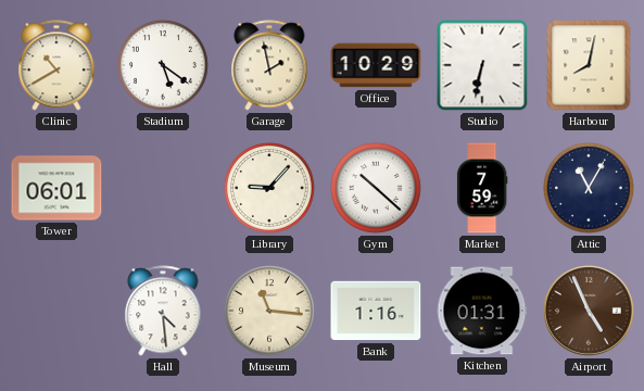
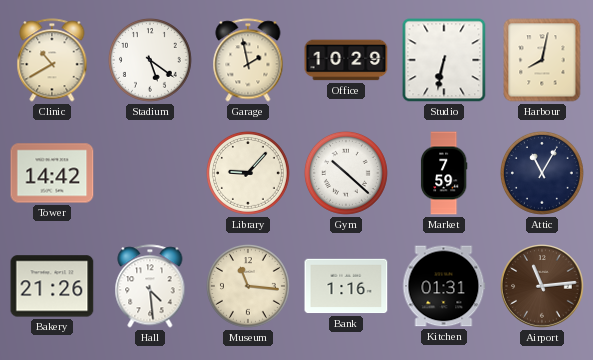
Tower: 06:01 -> 14:42
Bakery: none -> 21:26
Airport: 4:56 -> 11:14
